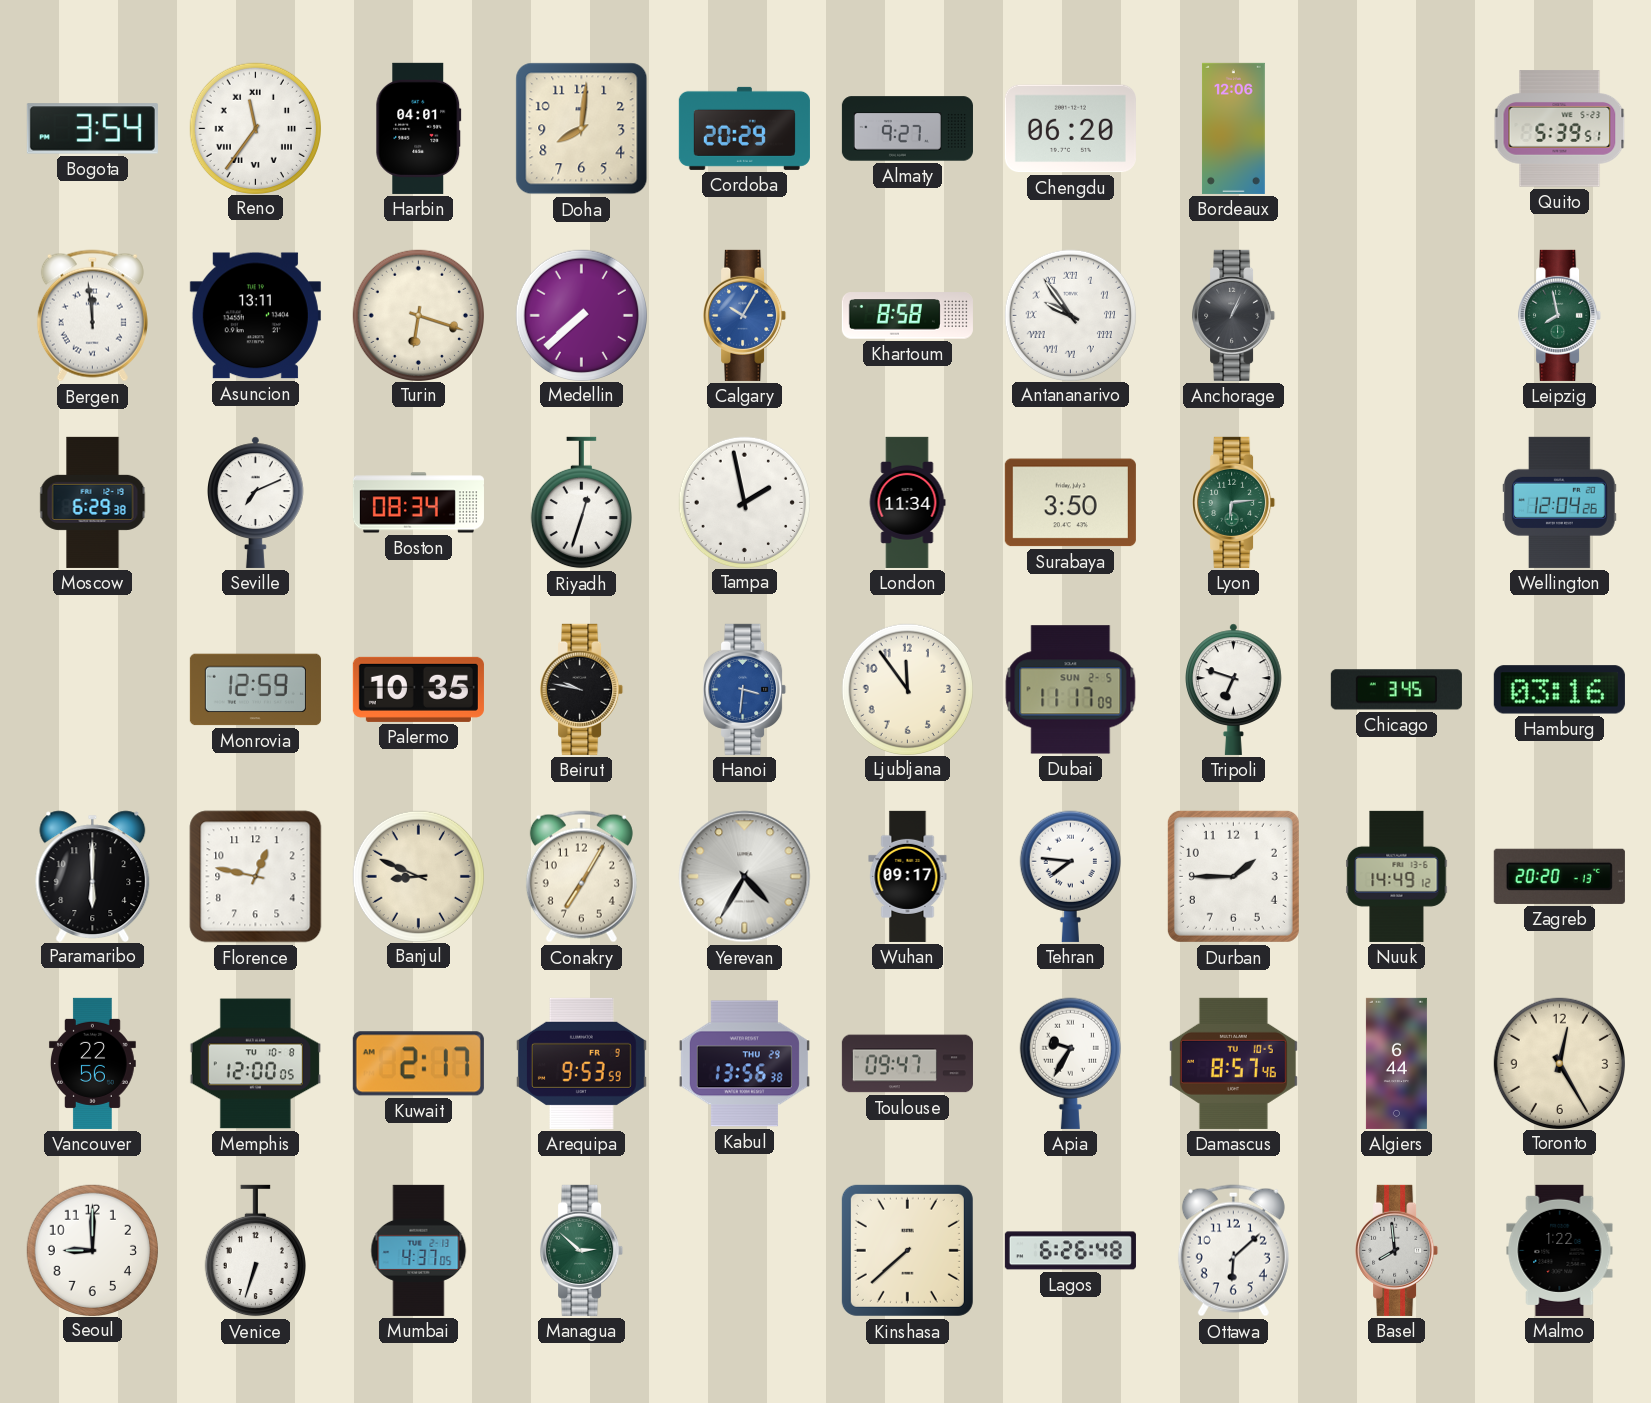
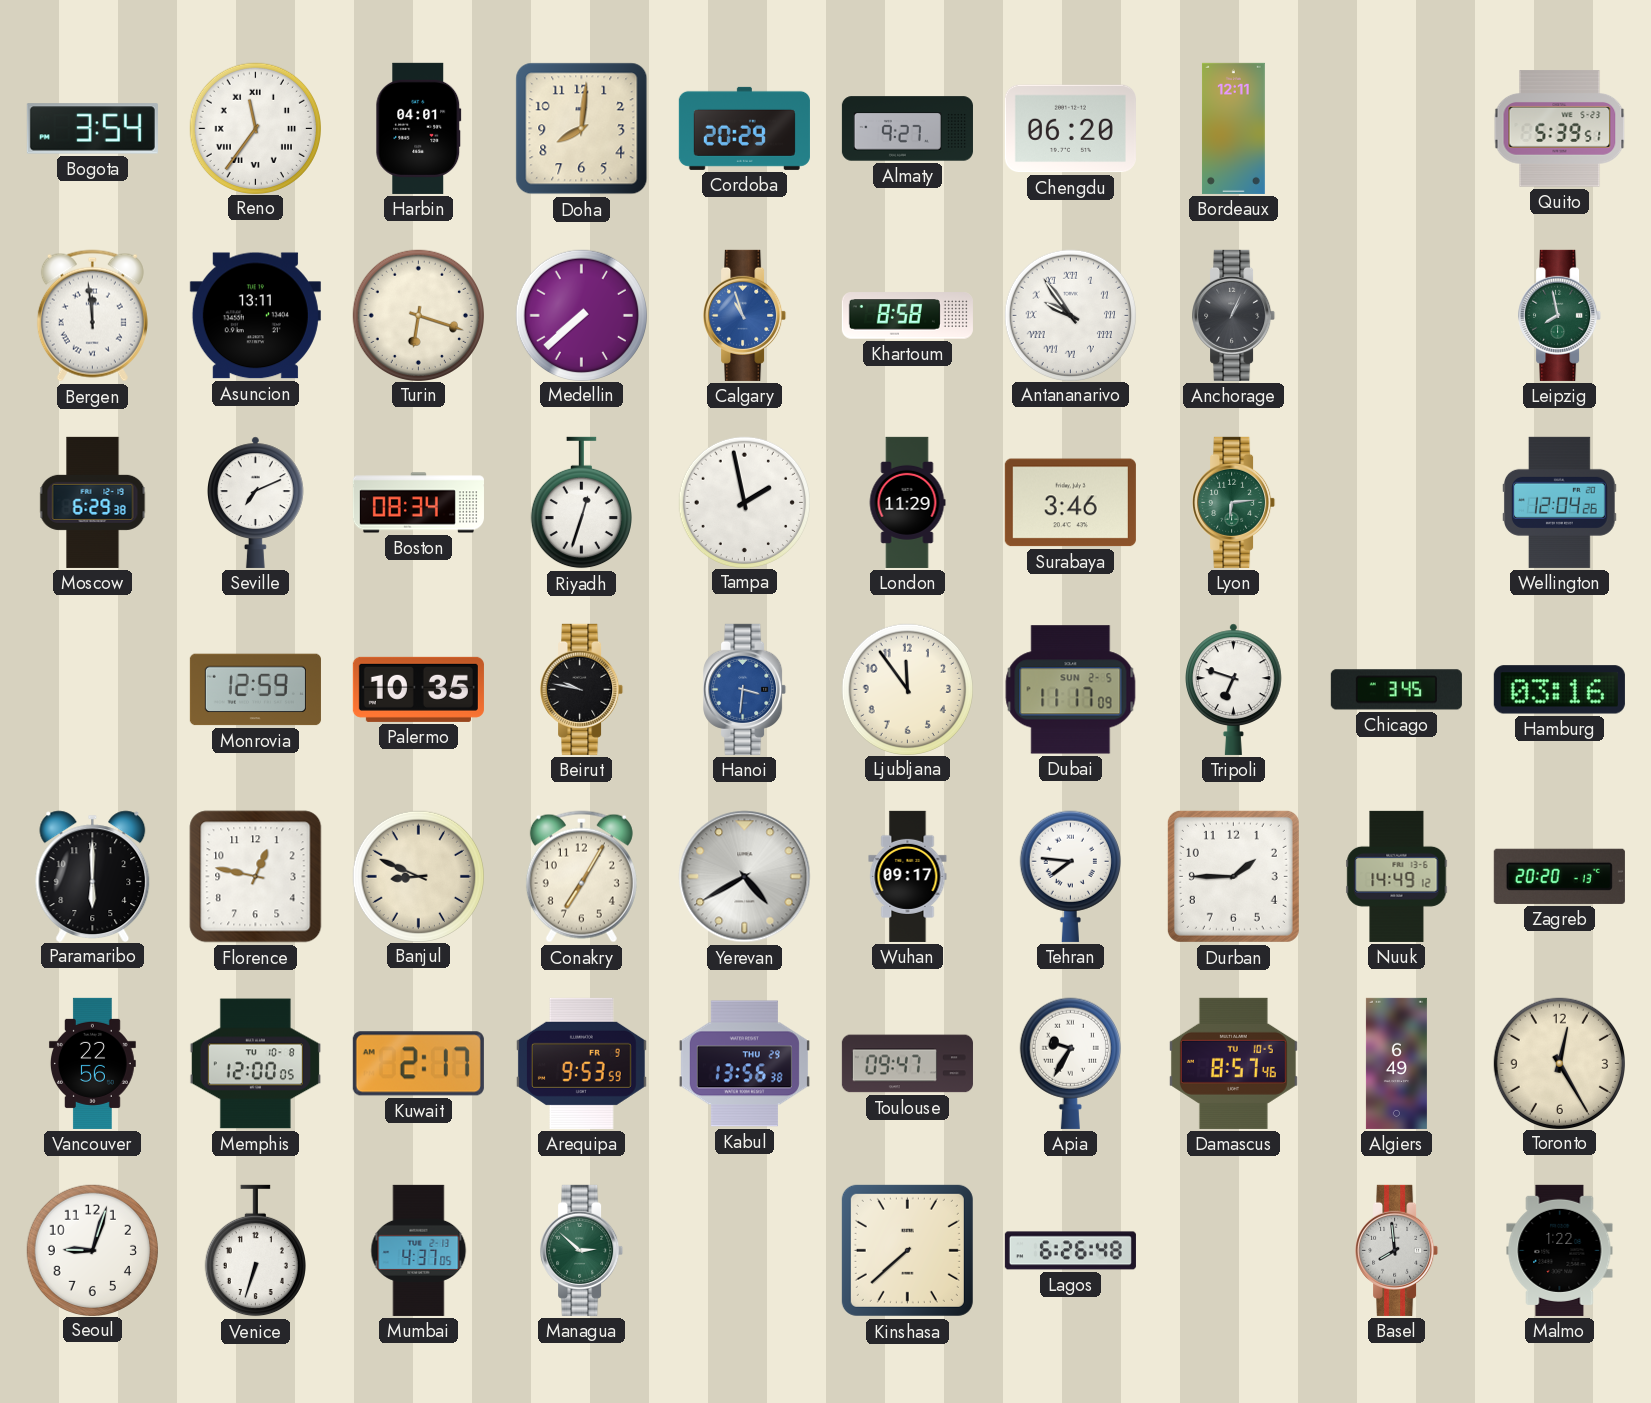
Bordeaux: 12:06 -> 12:11
Calgary: 10:05 -> 10:57
London: 11:34 -> 11:29
Surabaya: 3:50 -> 3:46
Yerevan: 4:35 -> 4:40
Algiers: 6:44 -> 6:49
Seoul: 9:00 -> 9:03
Ottawa: 6:08 -> none
